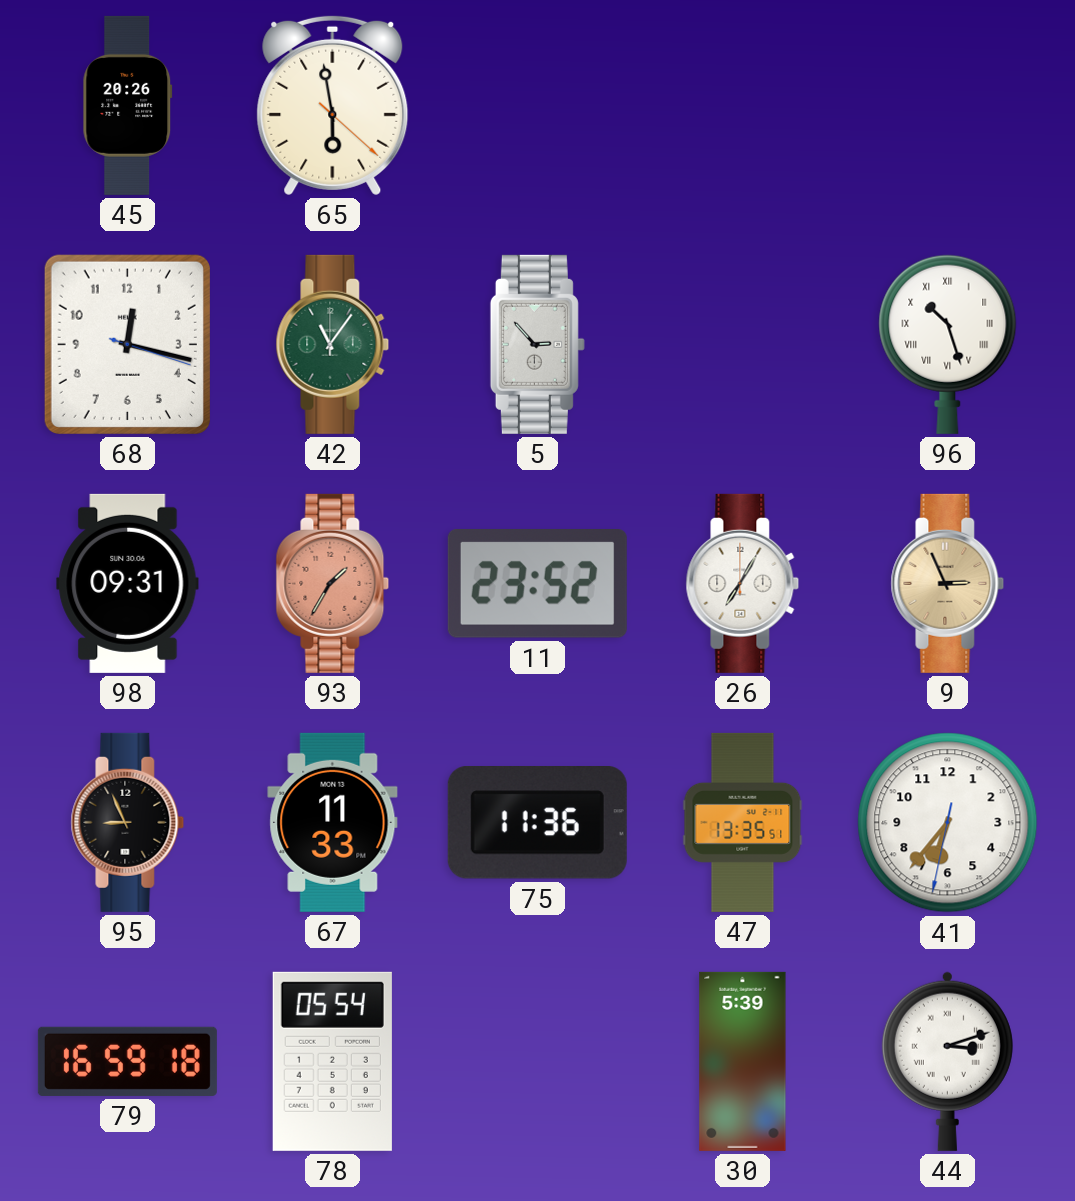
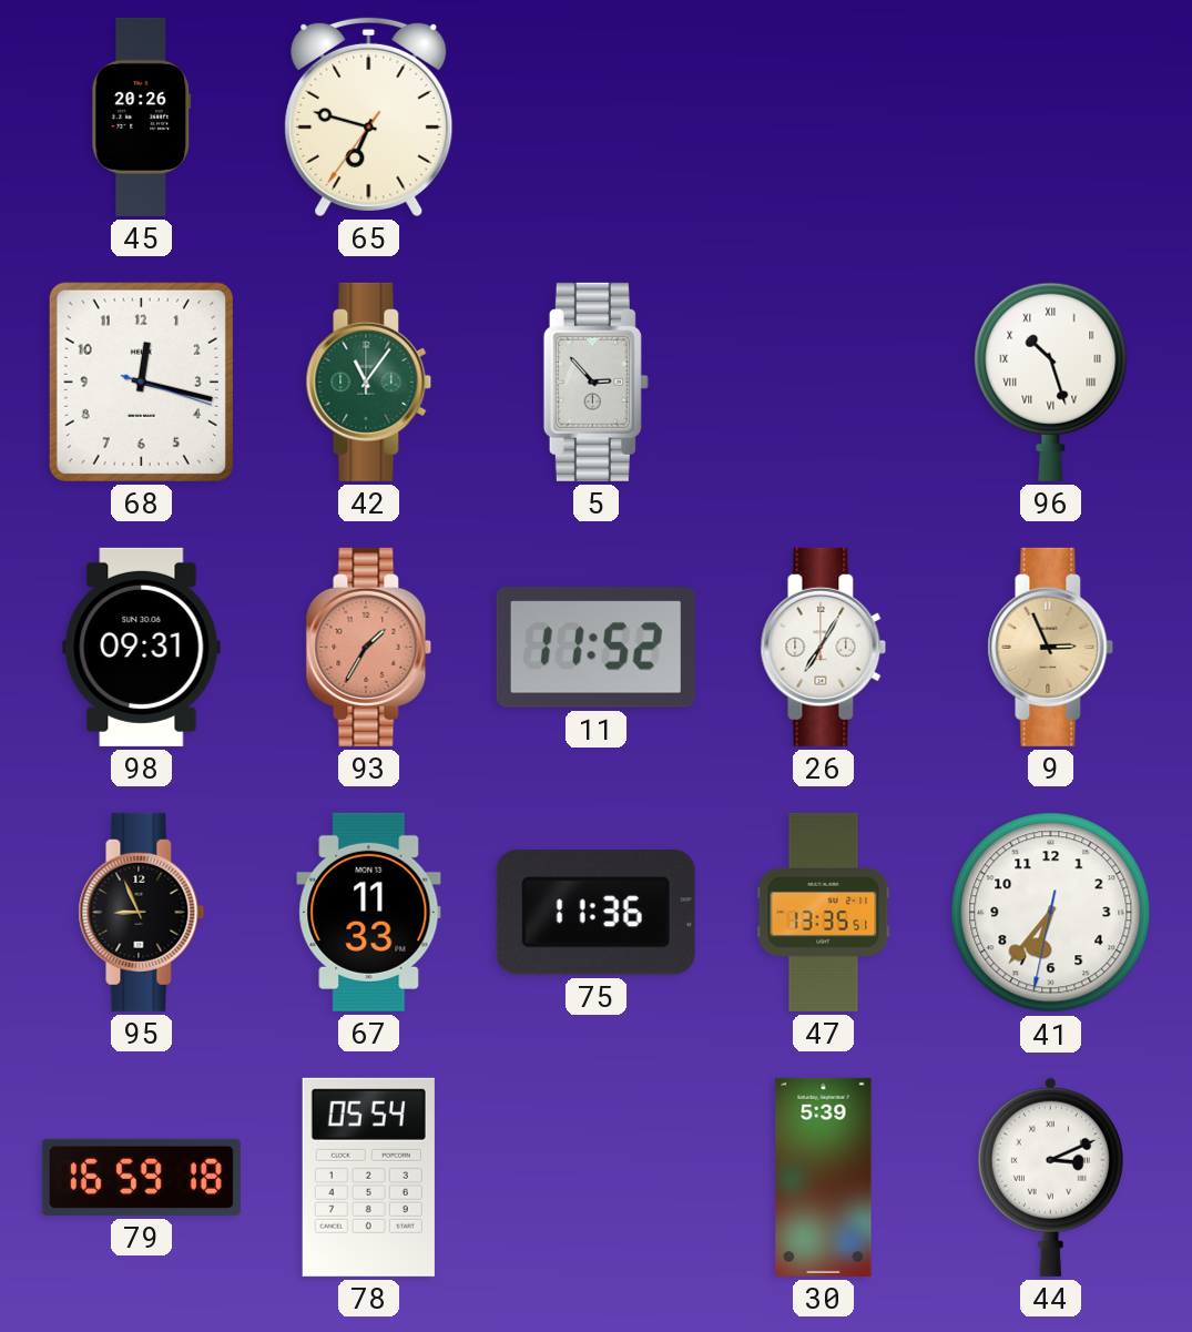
65: 5:58 -> 6:47
11: 23:52 -> 11:52
44: 3:12 -> 3:11
